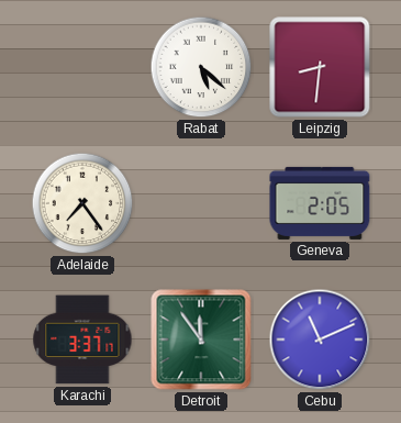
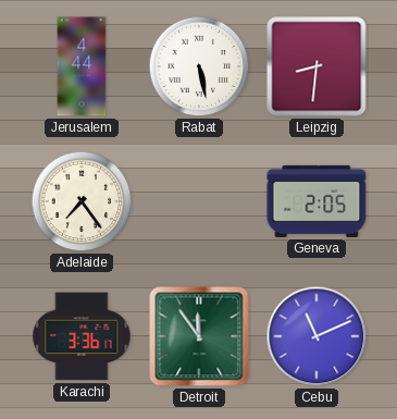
Jerusalem: none -> 4:44
Rabat: 5:22 -> 5:28
Karachi: 3:37 -> 3:36
